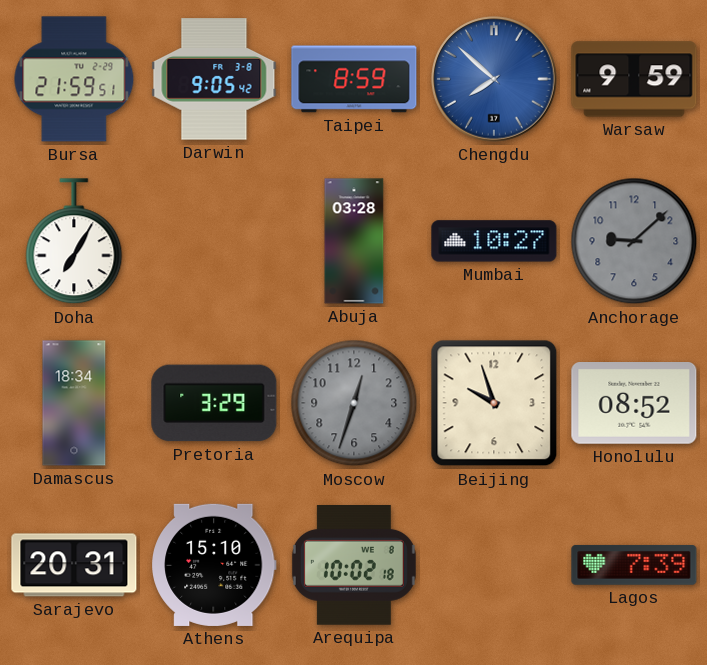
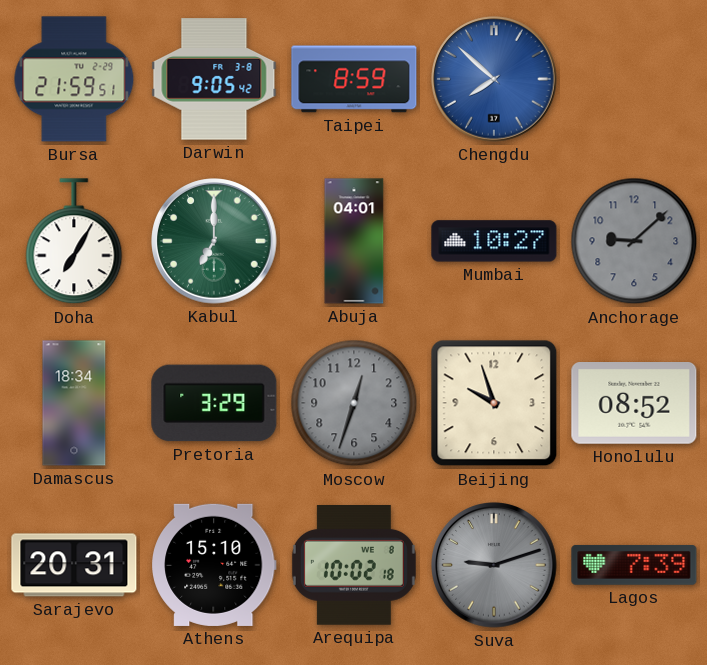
Warsaw: 9:59 -> none
Kabul: none -> 7:00
Abuja: 03:28 -> 04:01
Suva: none -> 9:12
